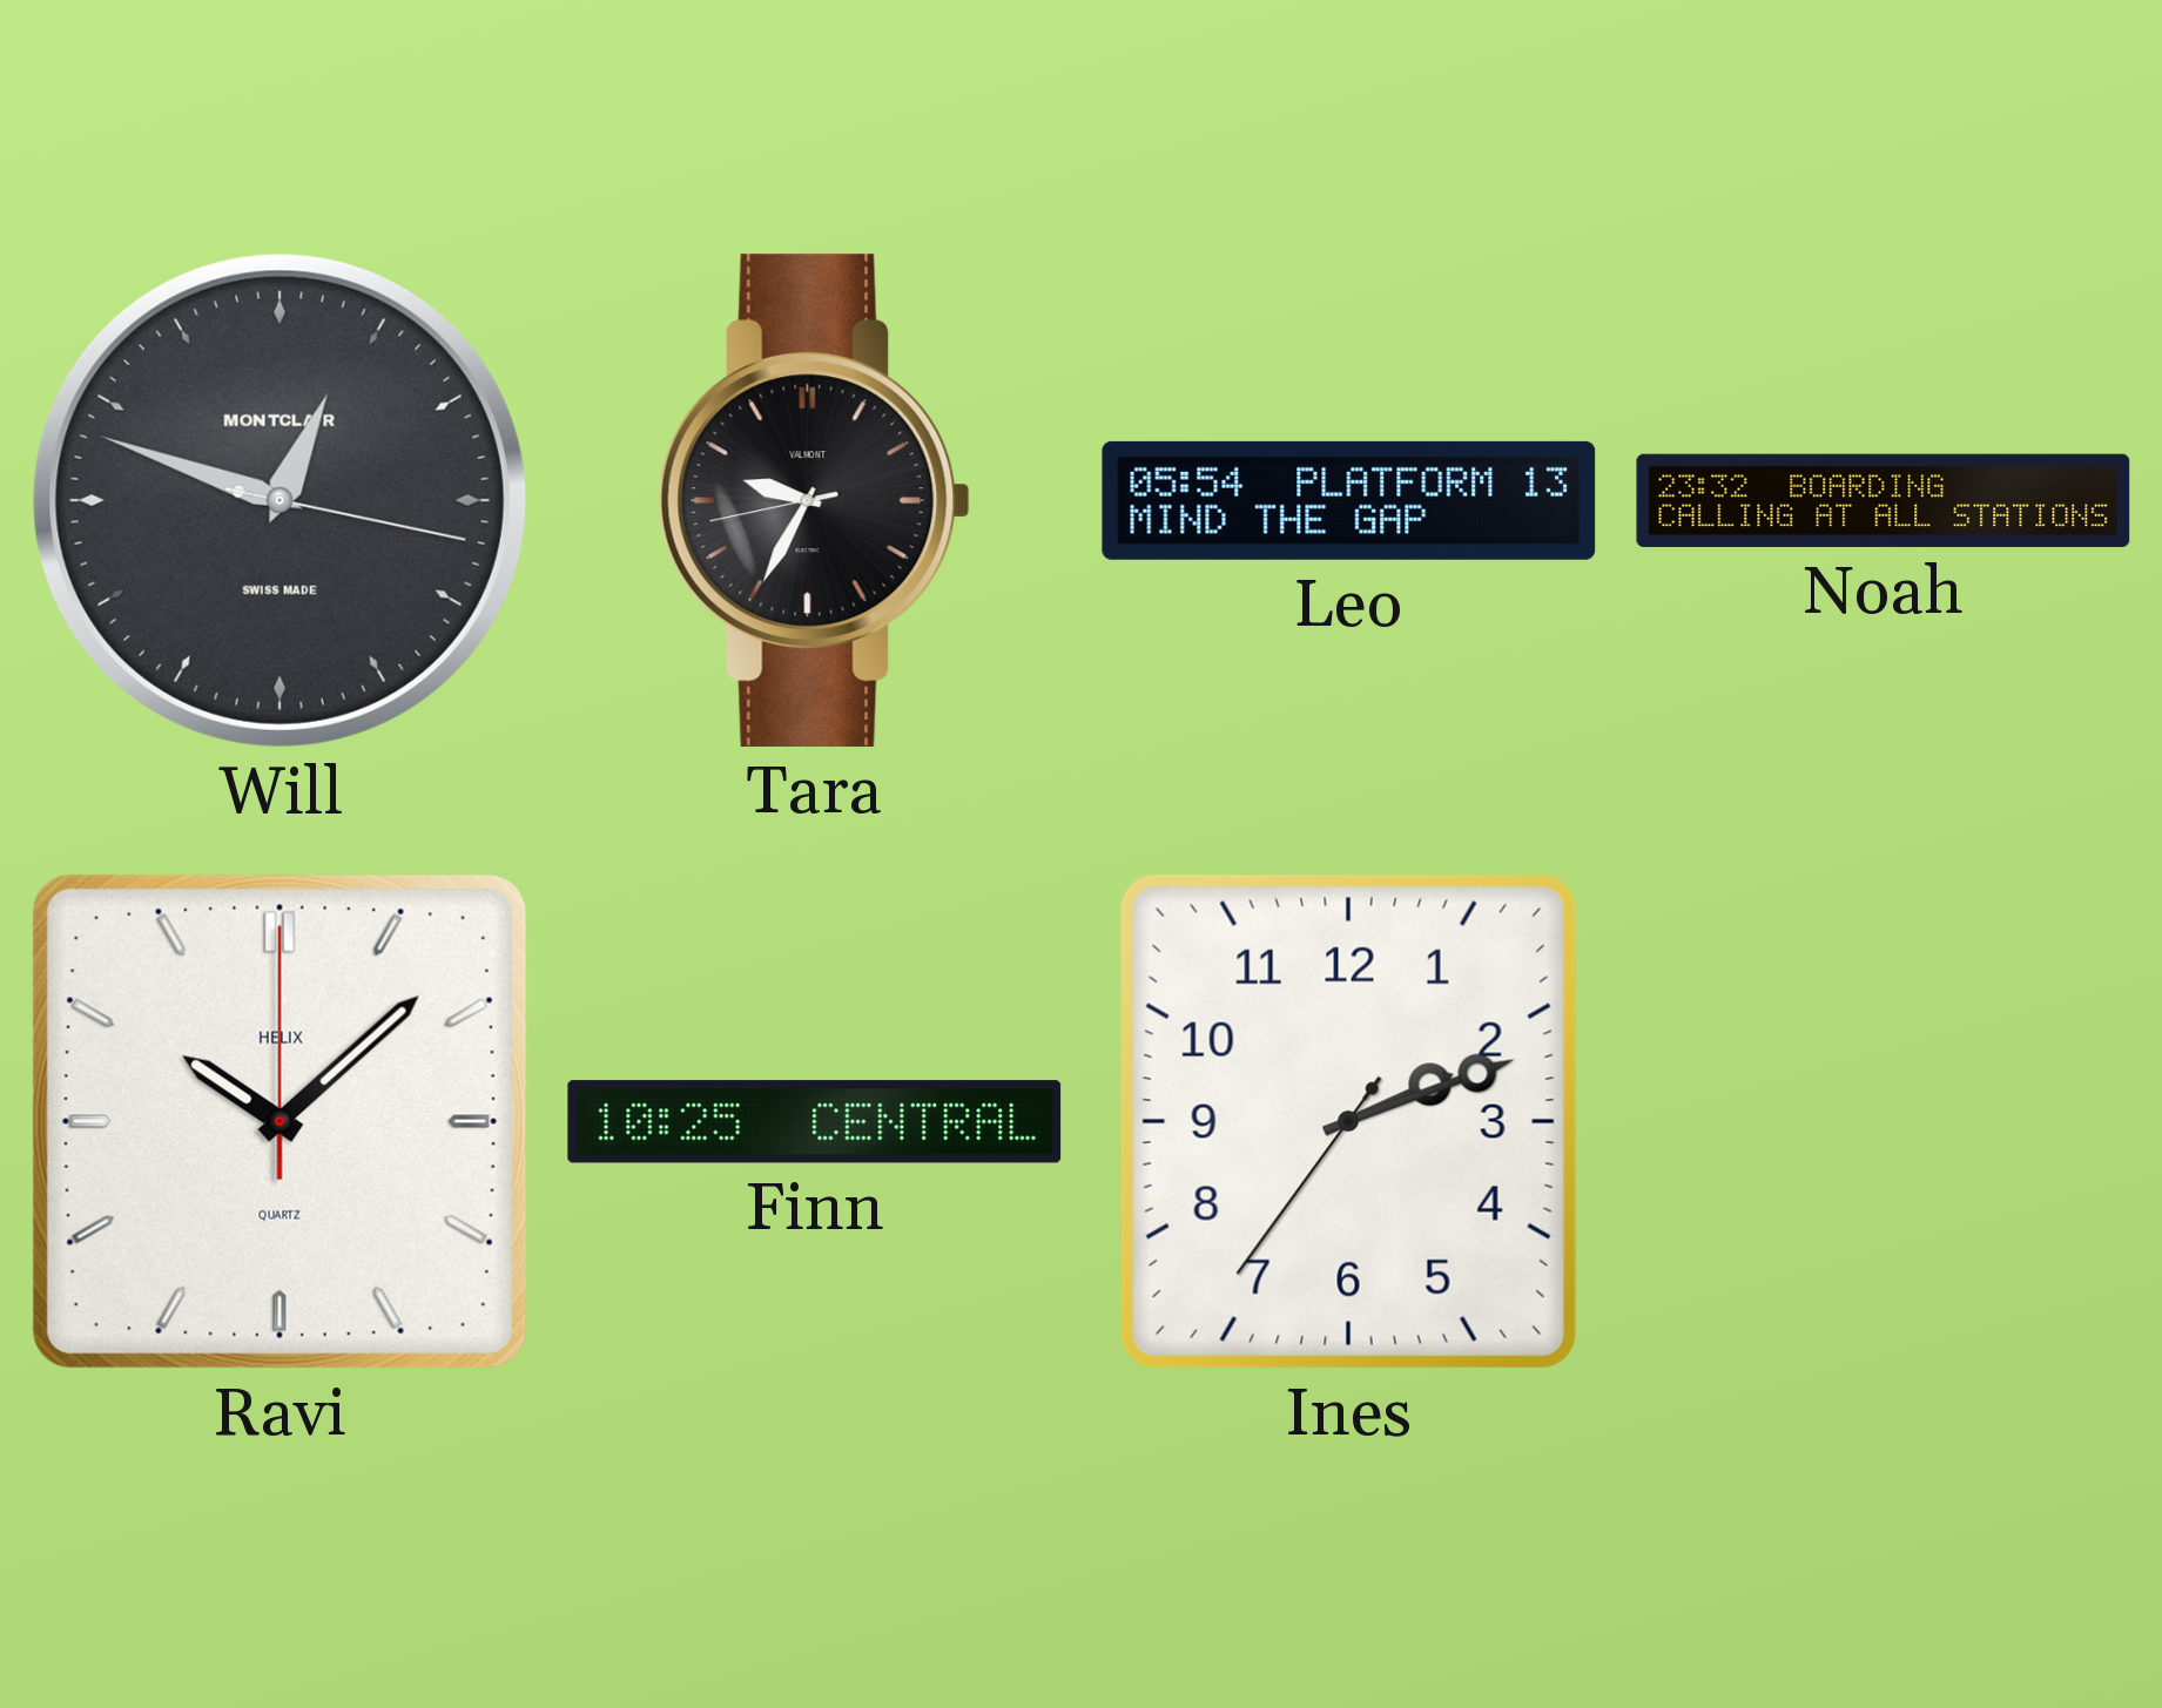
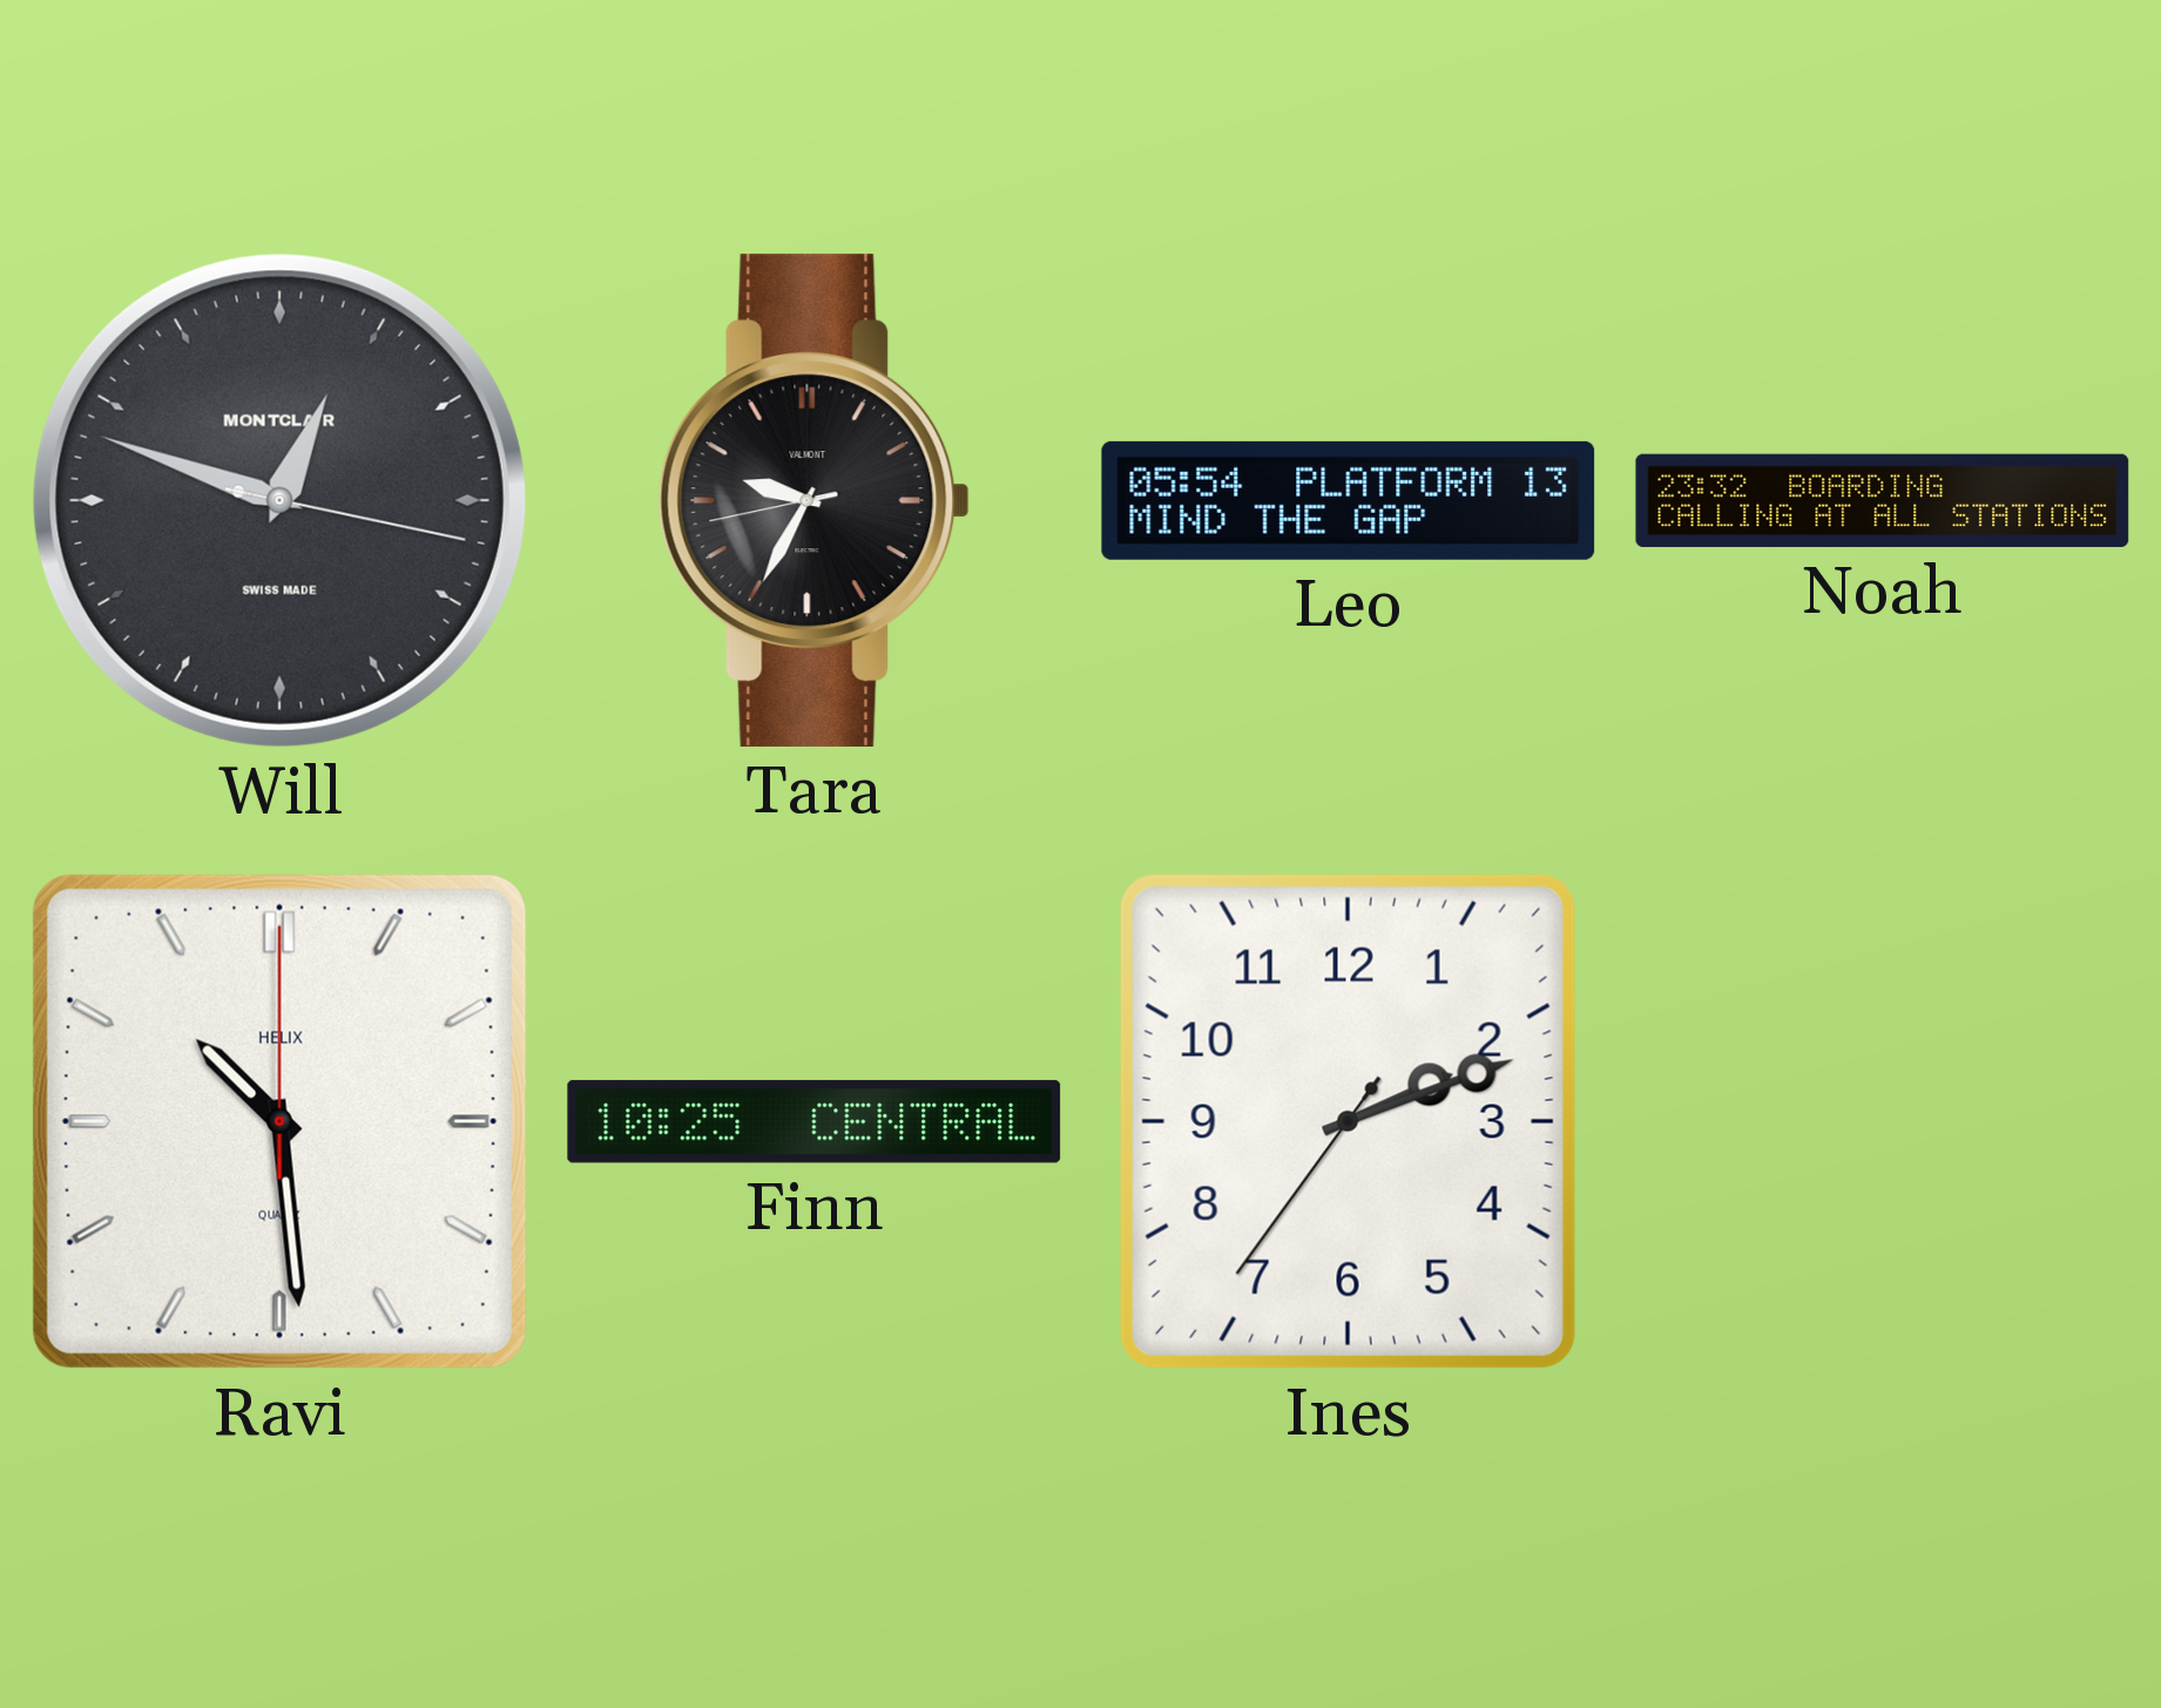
Ravi: 10:08 -> 10:29
